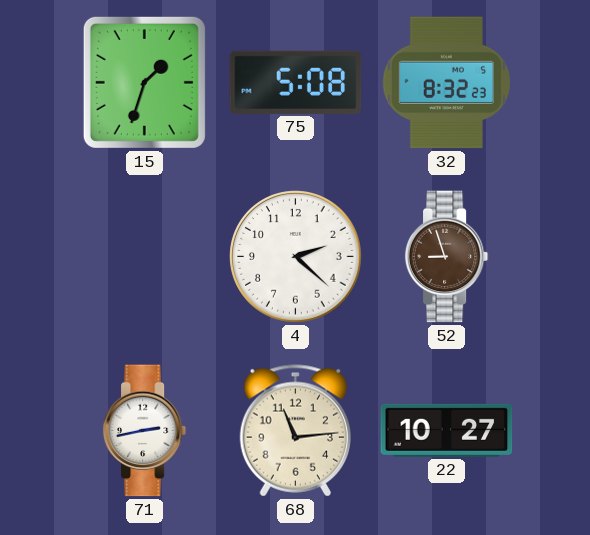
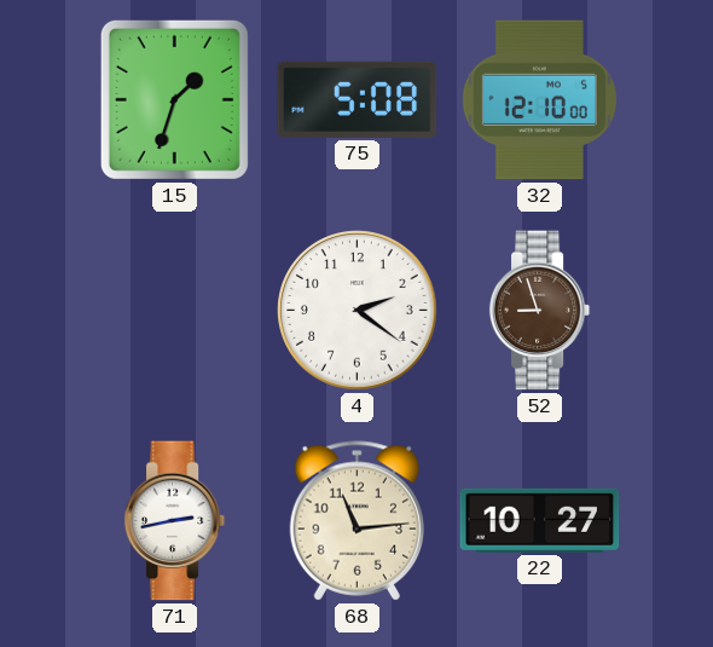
32: 8:32 -> 12:10
4: 2:22 -> 2:21
